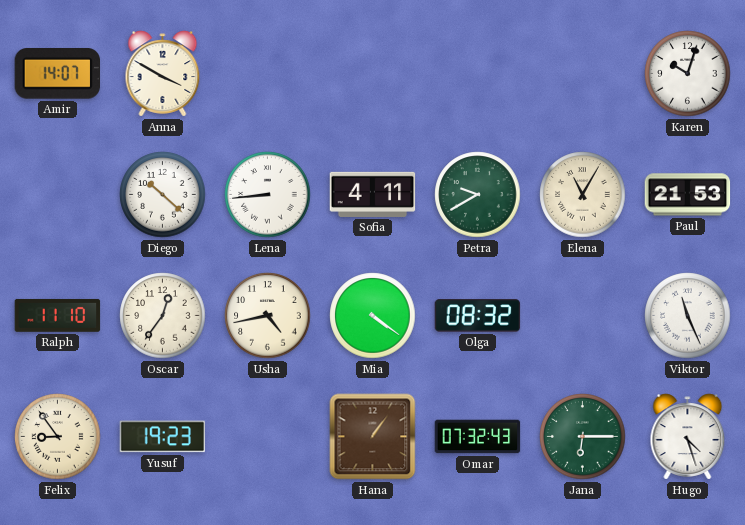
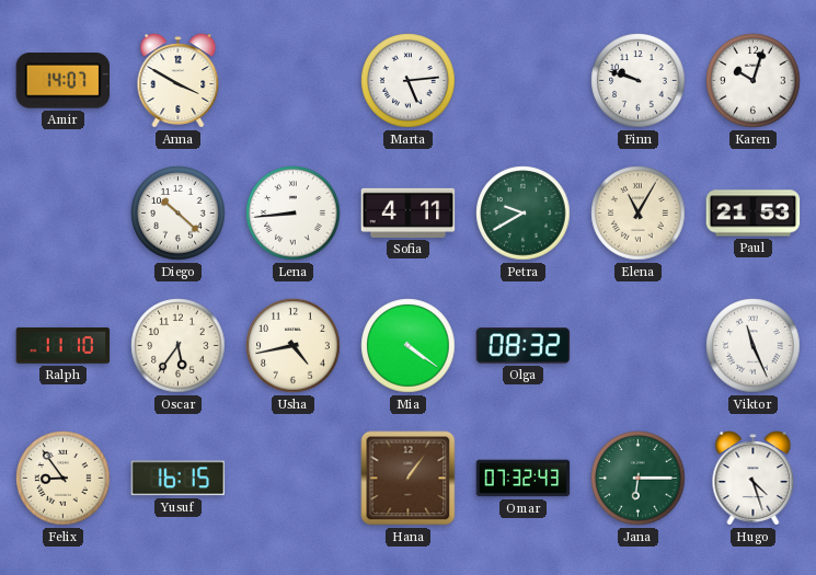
Marta: none -> 5:14
Finn: none -> 9:48
Oscar: 12:36 -> 5:36
Yusuf: 19:23 -> 16:15
